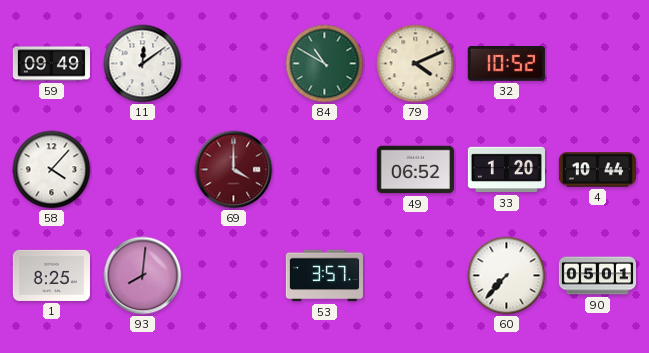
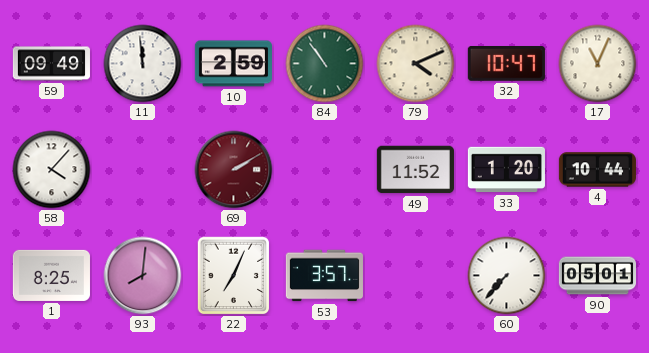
11: 12:09 -> 11:59
10: none -> 2:59
84: 10:50 -> 10:54
32: 10:52 -> 10:47
17: none -> 11:04
69: 4:00 -> 2:10
49: 06:52 -> 11:52
22: none -> 7:04
